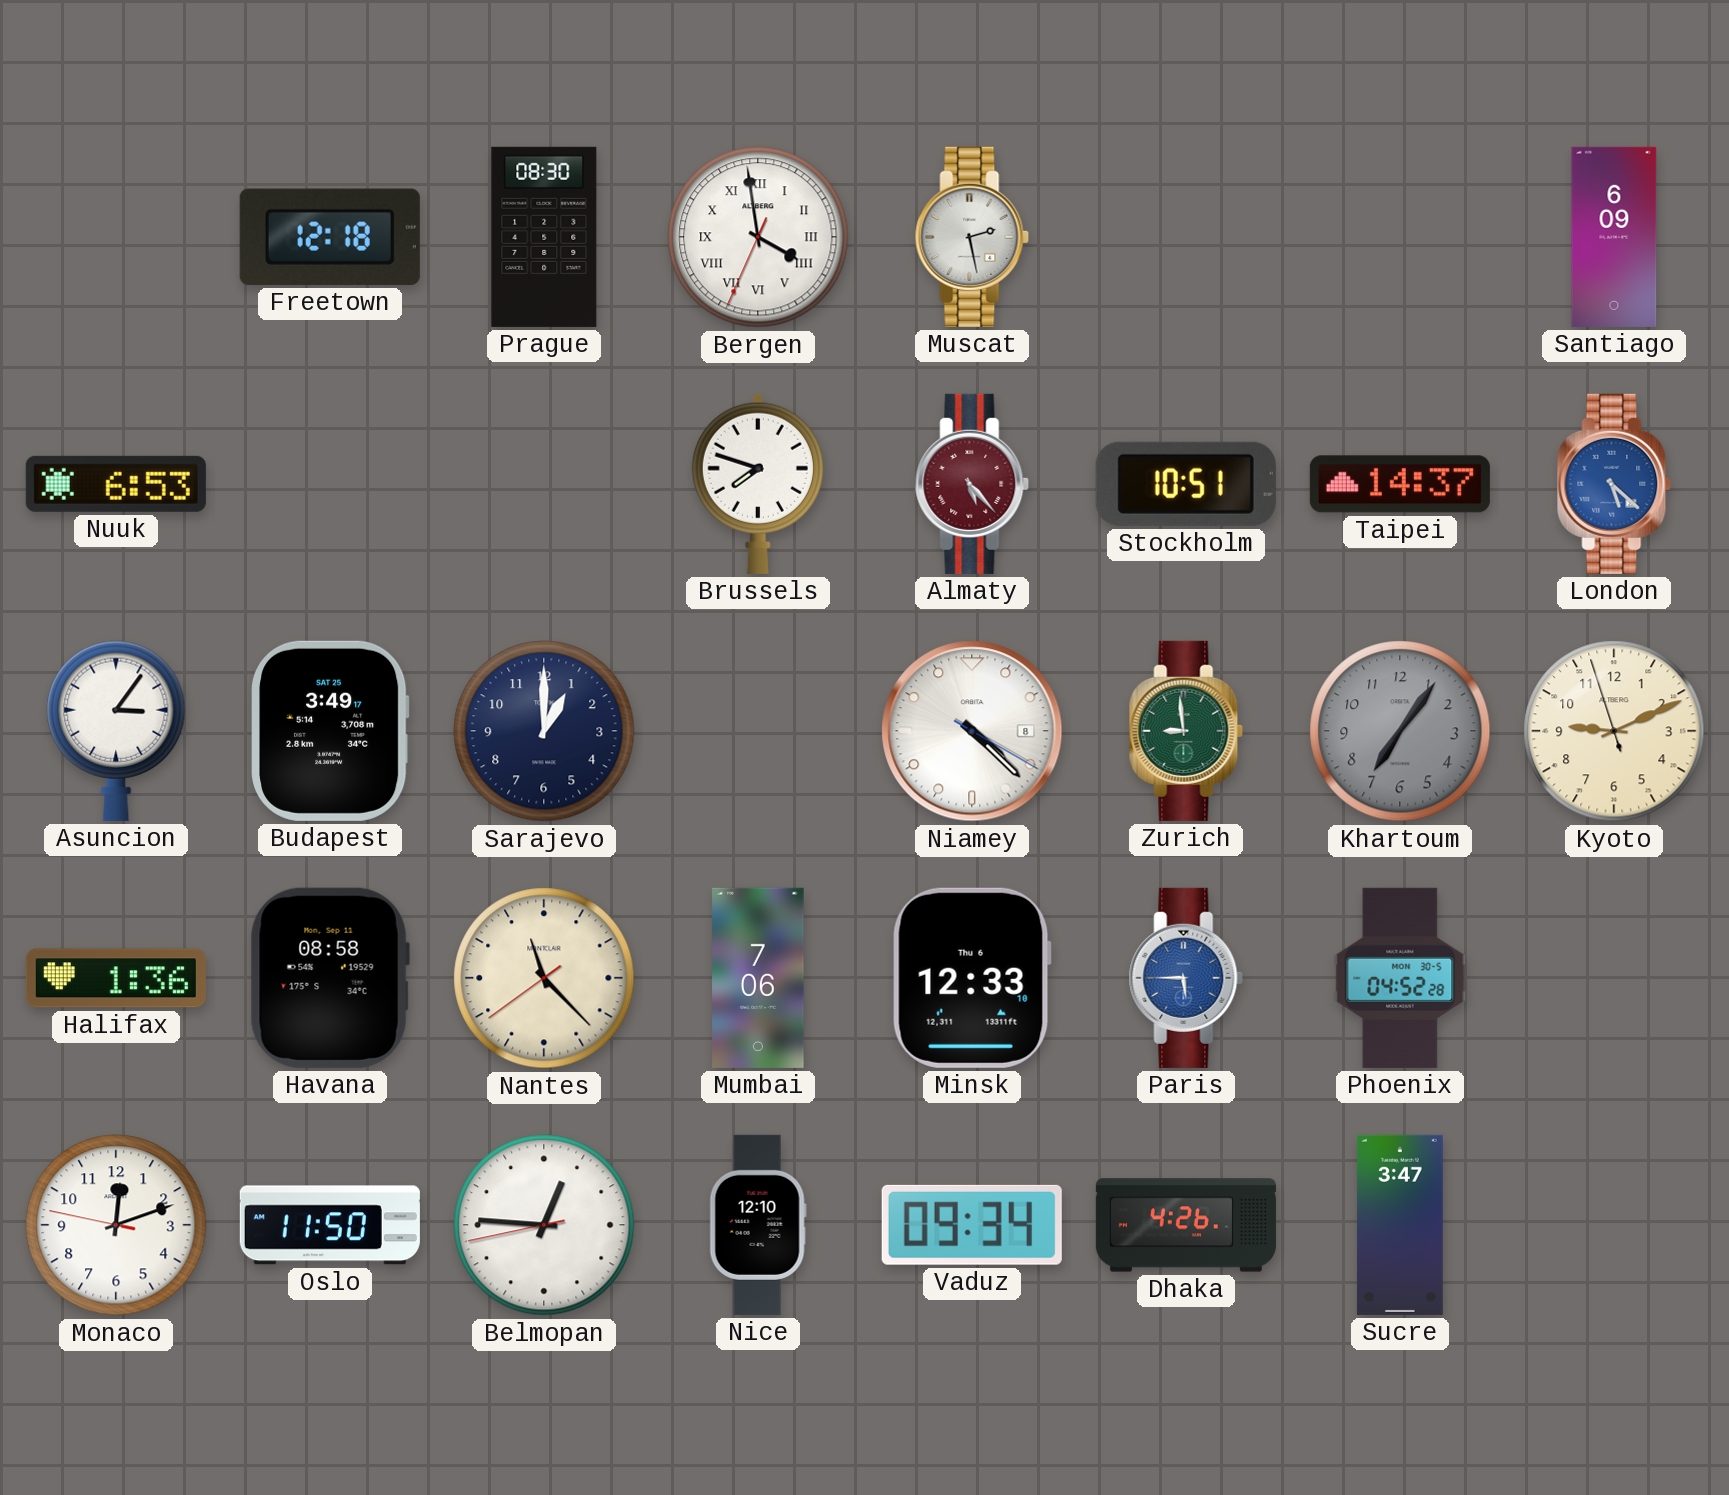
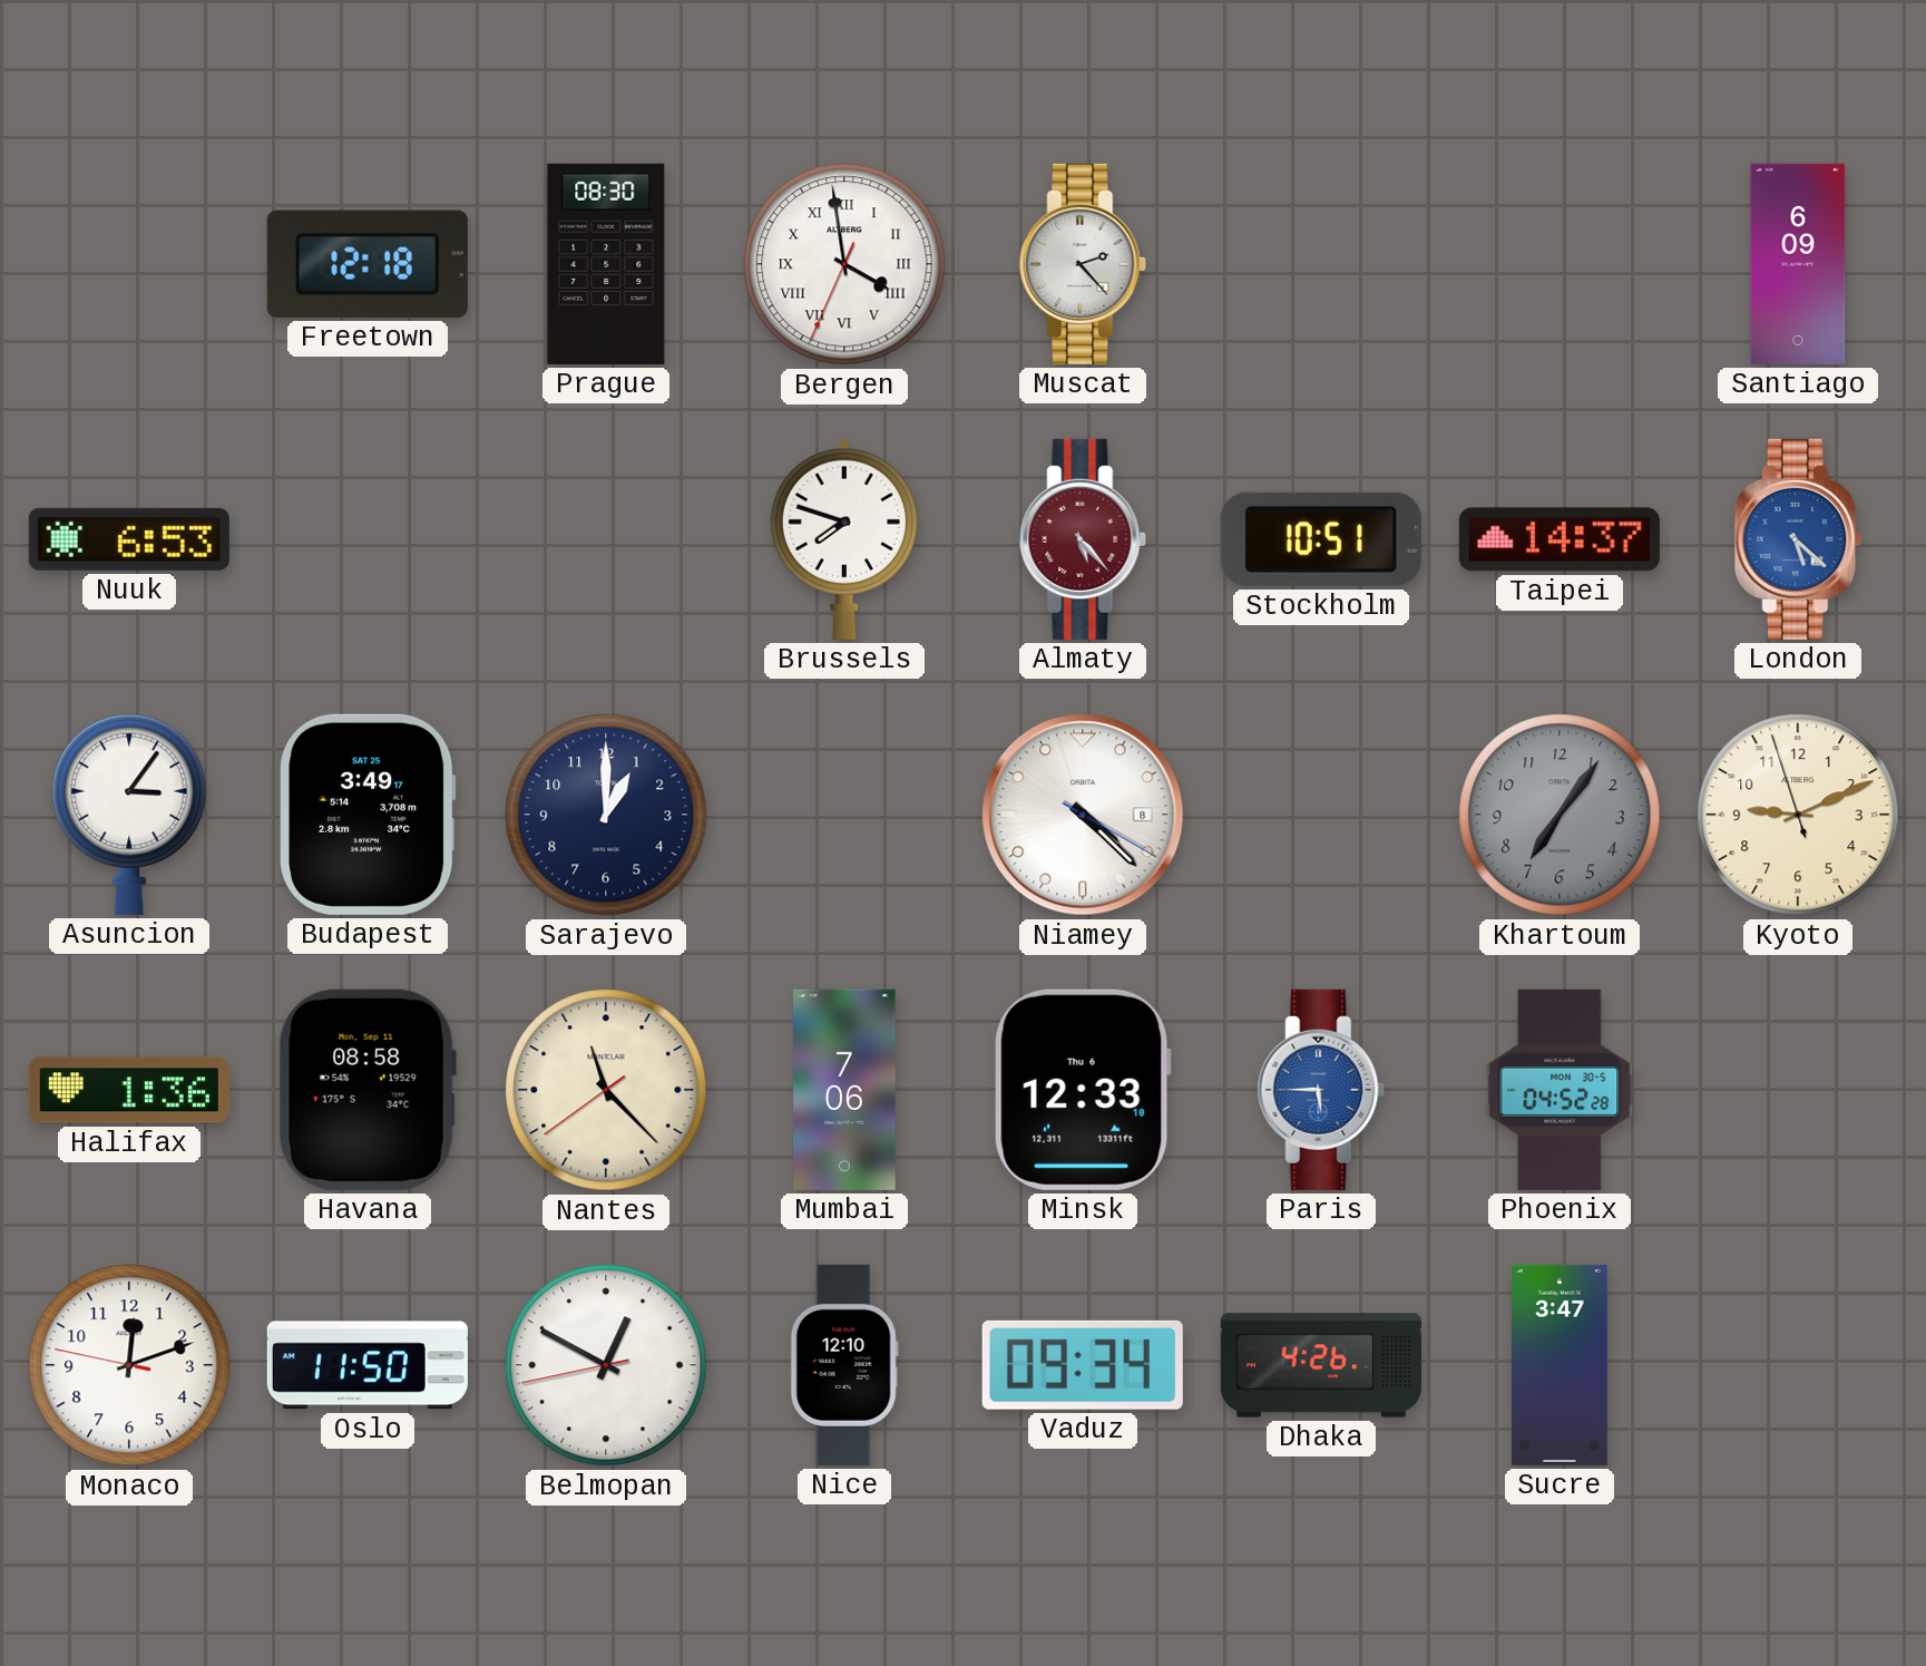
Muscat: 2:28 -> 2:23
Zurich: 8:59 -> none
Belmopan: 12:45 -> 12:49
